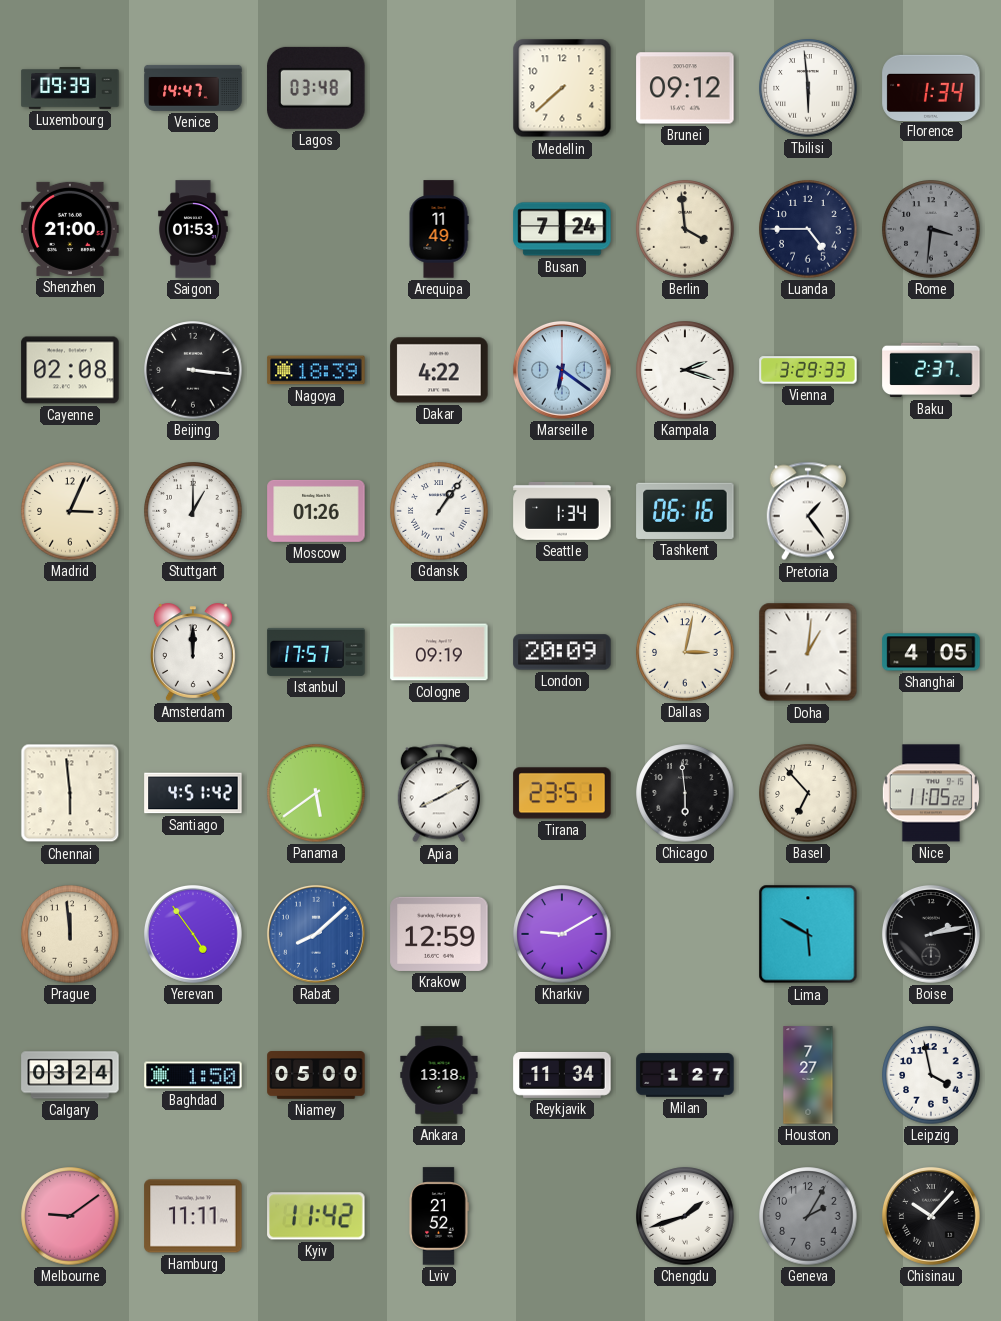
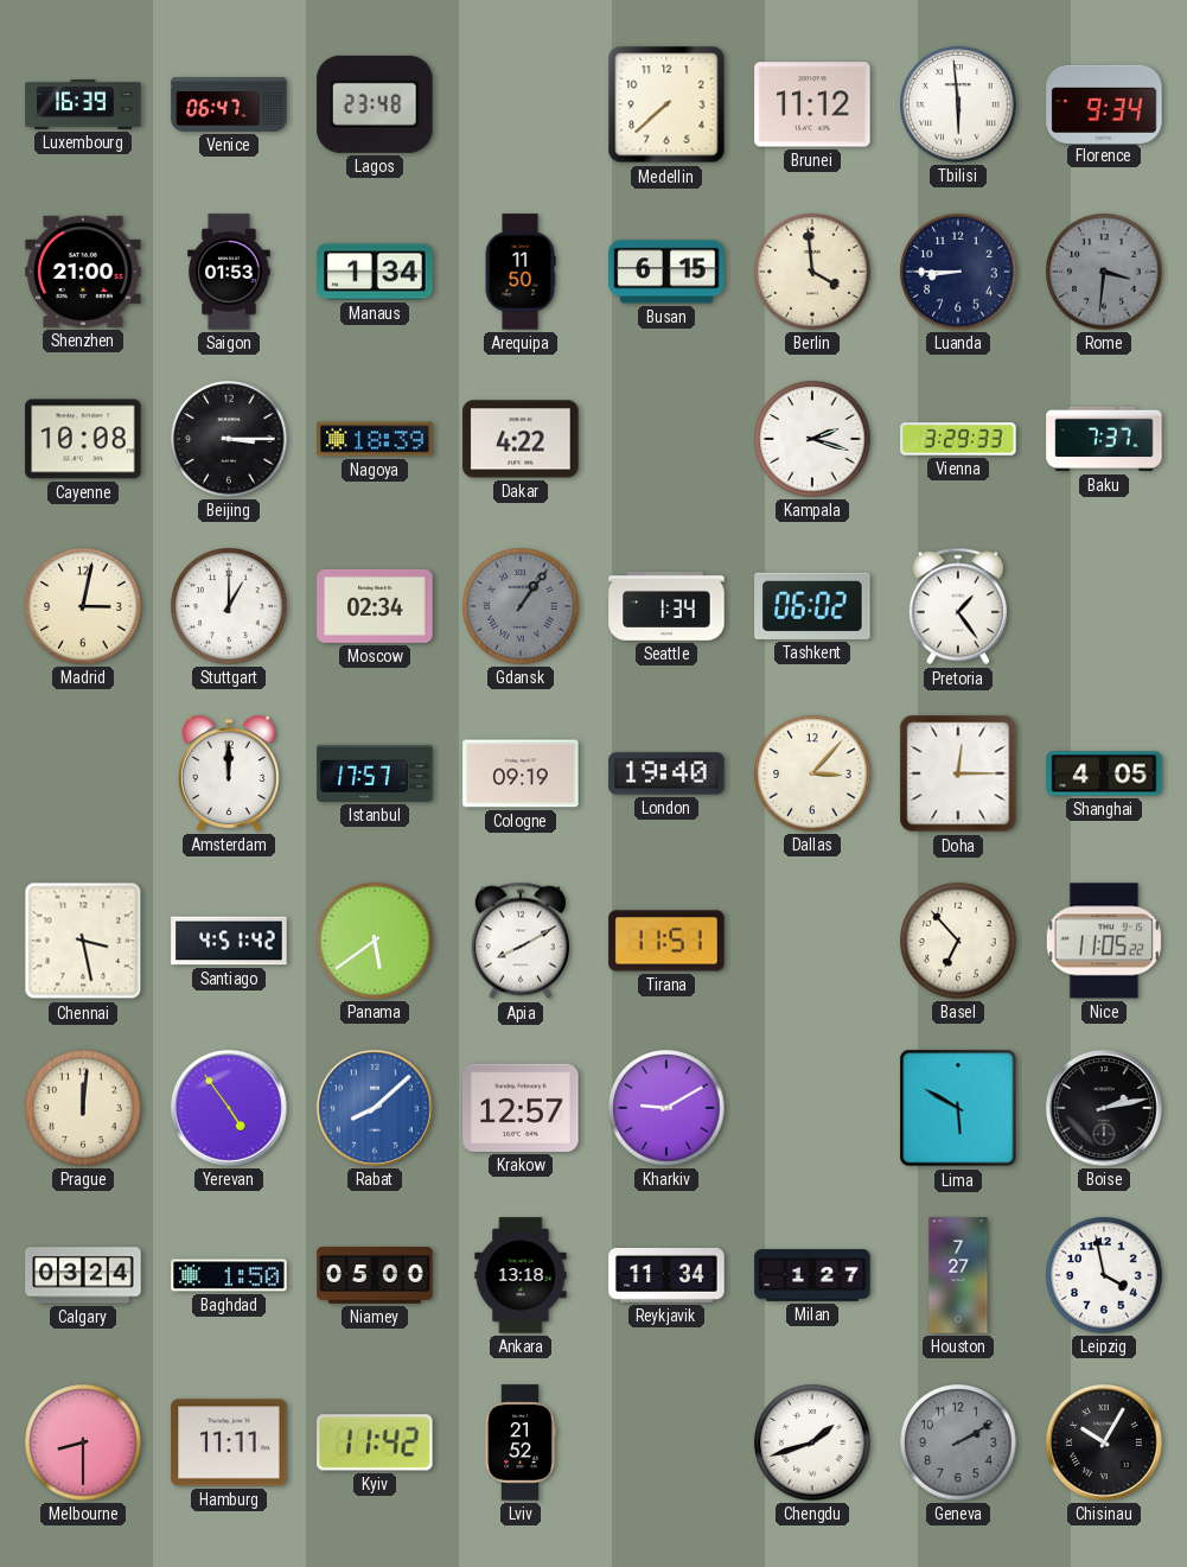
Luxembourg: 09:39 -> 16:39
Venice: 14:47 -> 06:47
Lagos: 03:48 -> 23:48
Brunei: 09:12 -> 11:12
Florence: 1:34 -> 9:34
Manaus: none -> 1:34
Arequipa: 11:49 -> 11:50
Busan: 7:24 -> 6:15
Luanda: 4:45 -> 8:45
Cayenne: 02:08 -> 10:08
Beijing: 3:16 -> 3:15
Marseille: 6:21 -> none
Baku: 2:37 -> 7:37
Madrid: 3:04 -> 3:02
Moscow: 01:26 -> 02:34
Gdansk dial: white -> grey
Tashkent: 06:16 -> 06:02
London: 20:09 -> 19:40
Dallas: 3:02 -> 3:07
Doha: 1:01 -> 12:15
Chennai: 5:59 -> 3:28
Tirana: 23:51 -> 11:51
Chicago: 5:59 -> none
Prague: 11:59 -> 12:01
Krakow: 12:59 -> 12:57
Melbourne: 9:09 -> 8:30
Geneva: 2:05 -> 2:10
Chisinau: 10:07 -> 10:05
